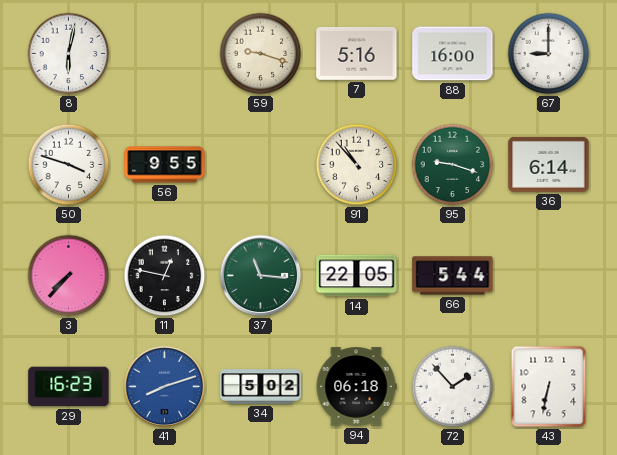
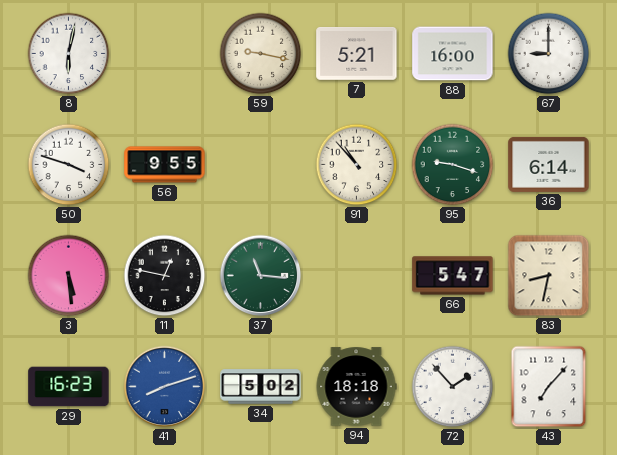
59: 9:18 -> 9:17
7: 5:16 -> 5:21
3: 7:37 -> 5:29
14: 22:05 -> none
66: 5:44 -> 5:47
83: none -> 8:32
94: 06:18 -> 18:18
43: 6:32 -> 7:07
